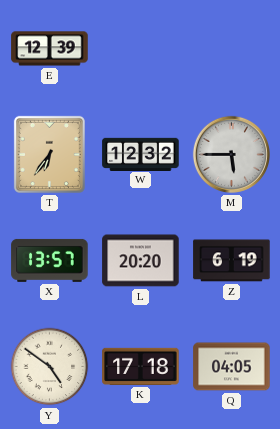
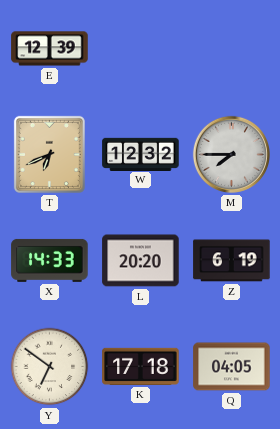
T: 6:36 -> 6:41
M: 5:45 -> 7:45
X: 13:57 -> 14:33
Y: 4:51 -> 6:51
